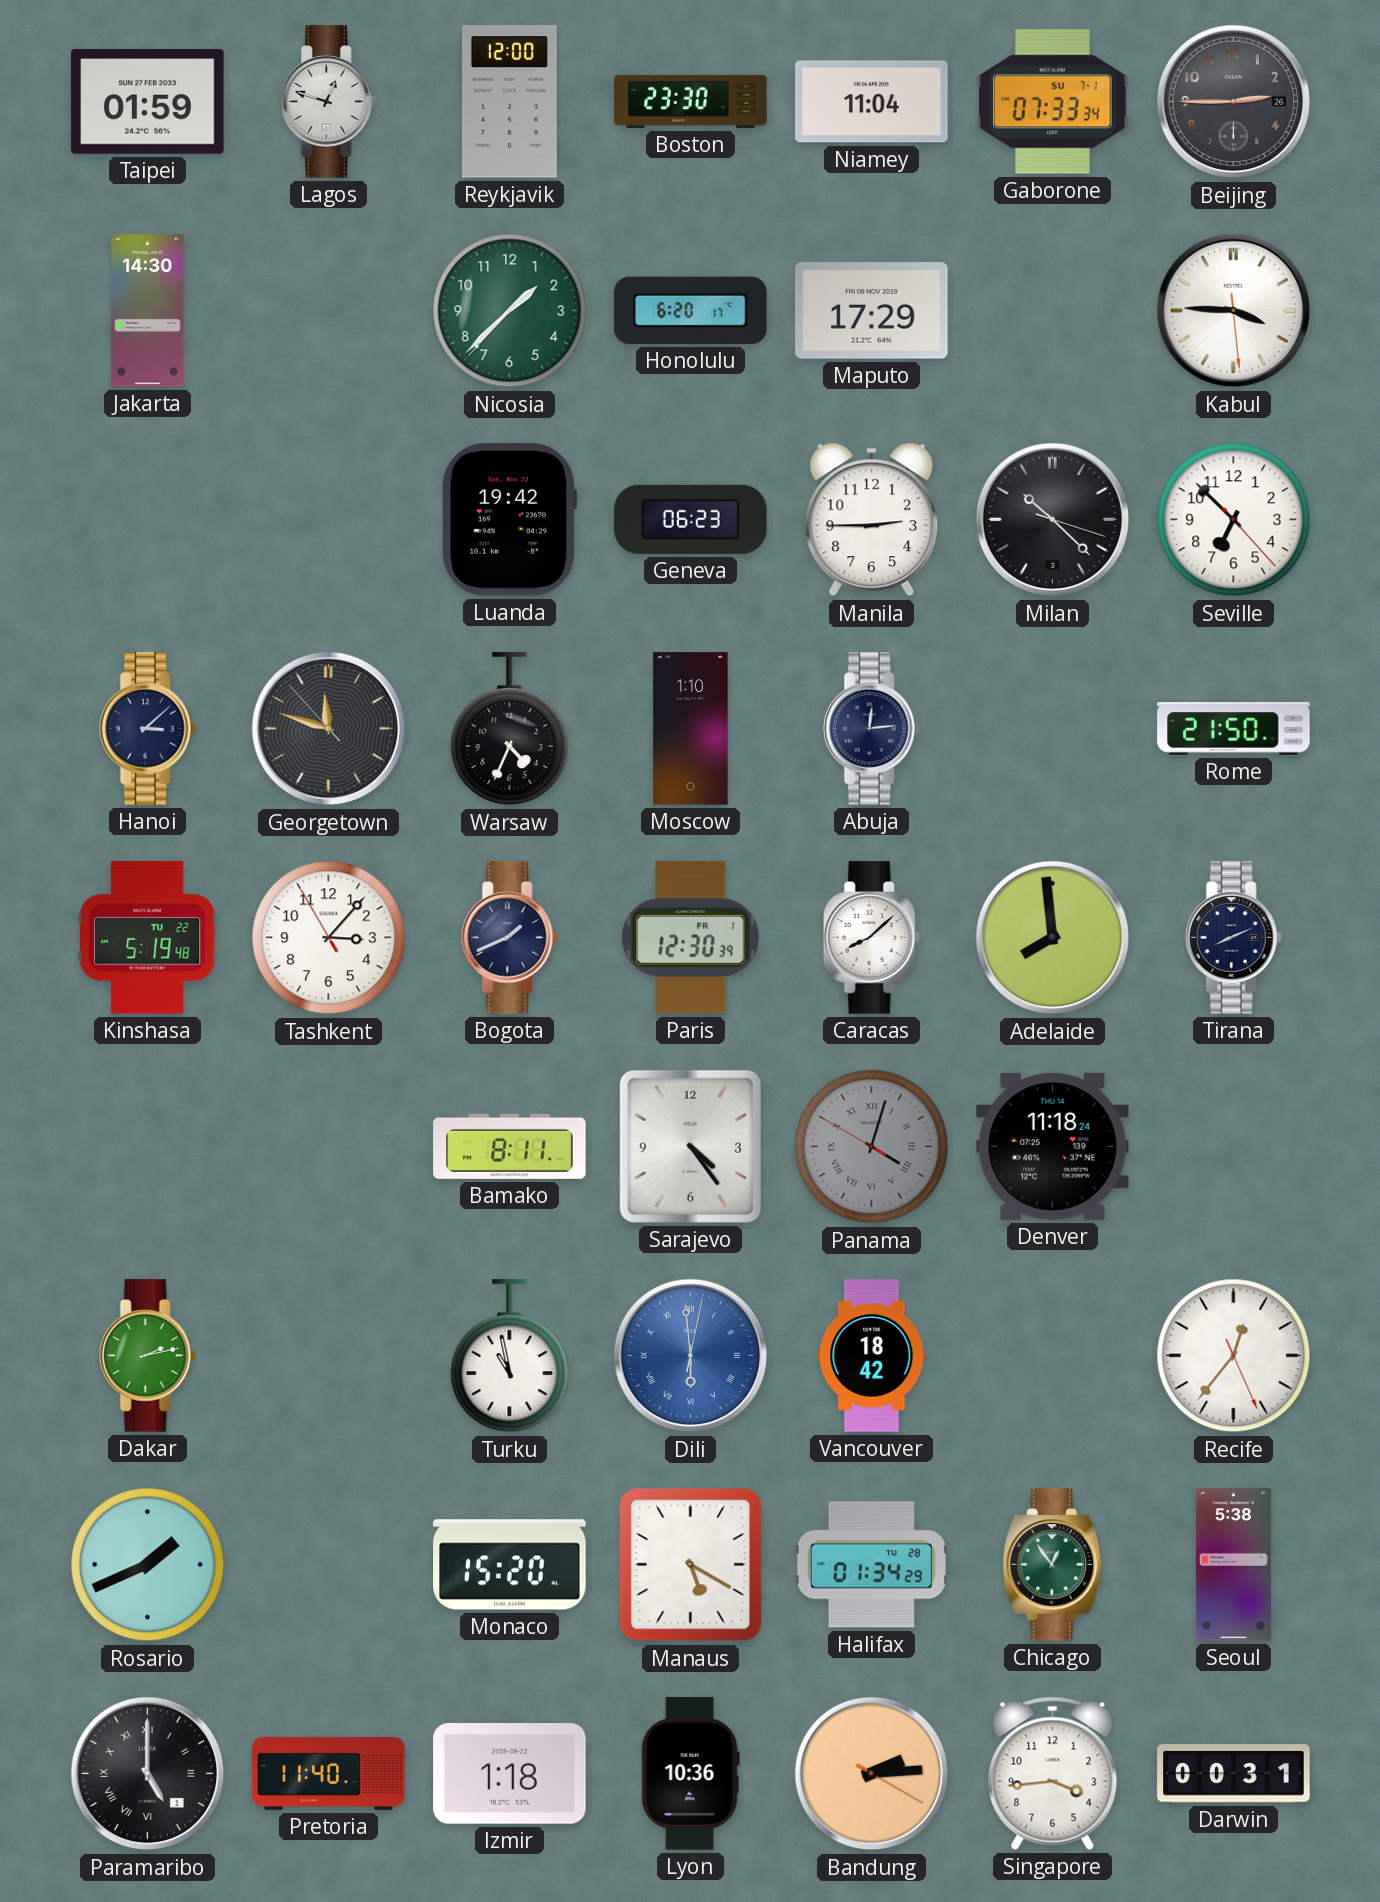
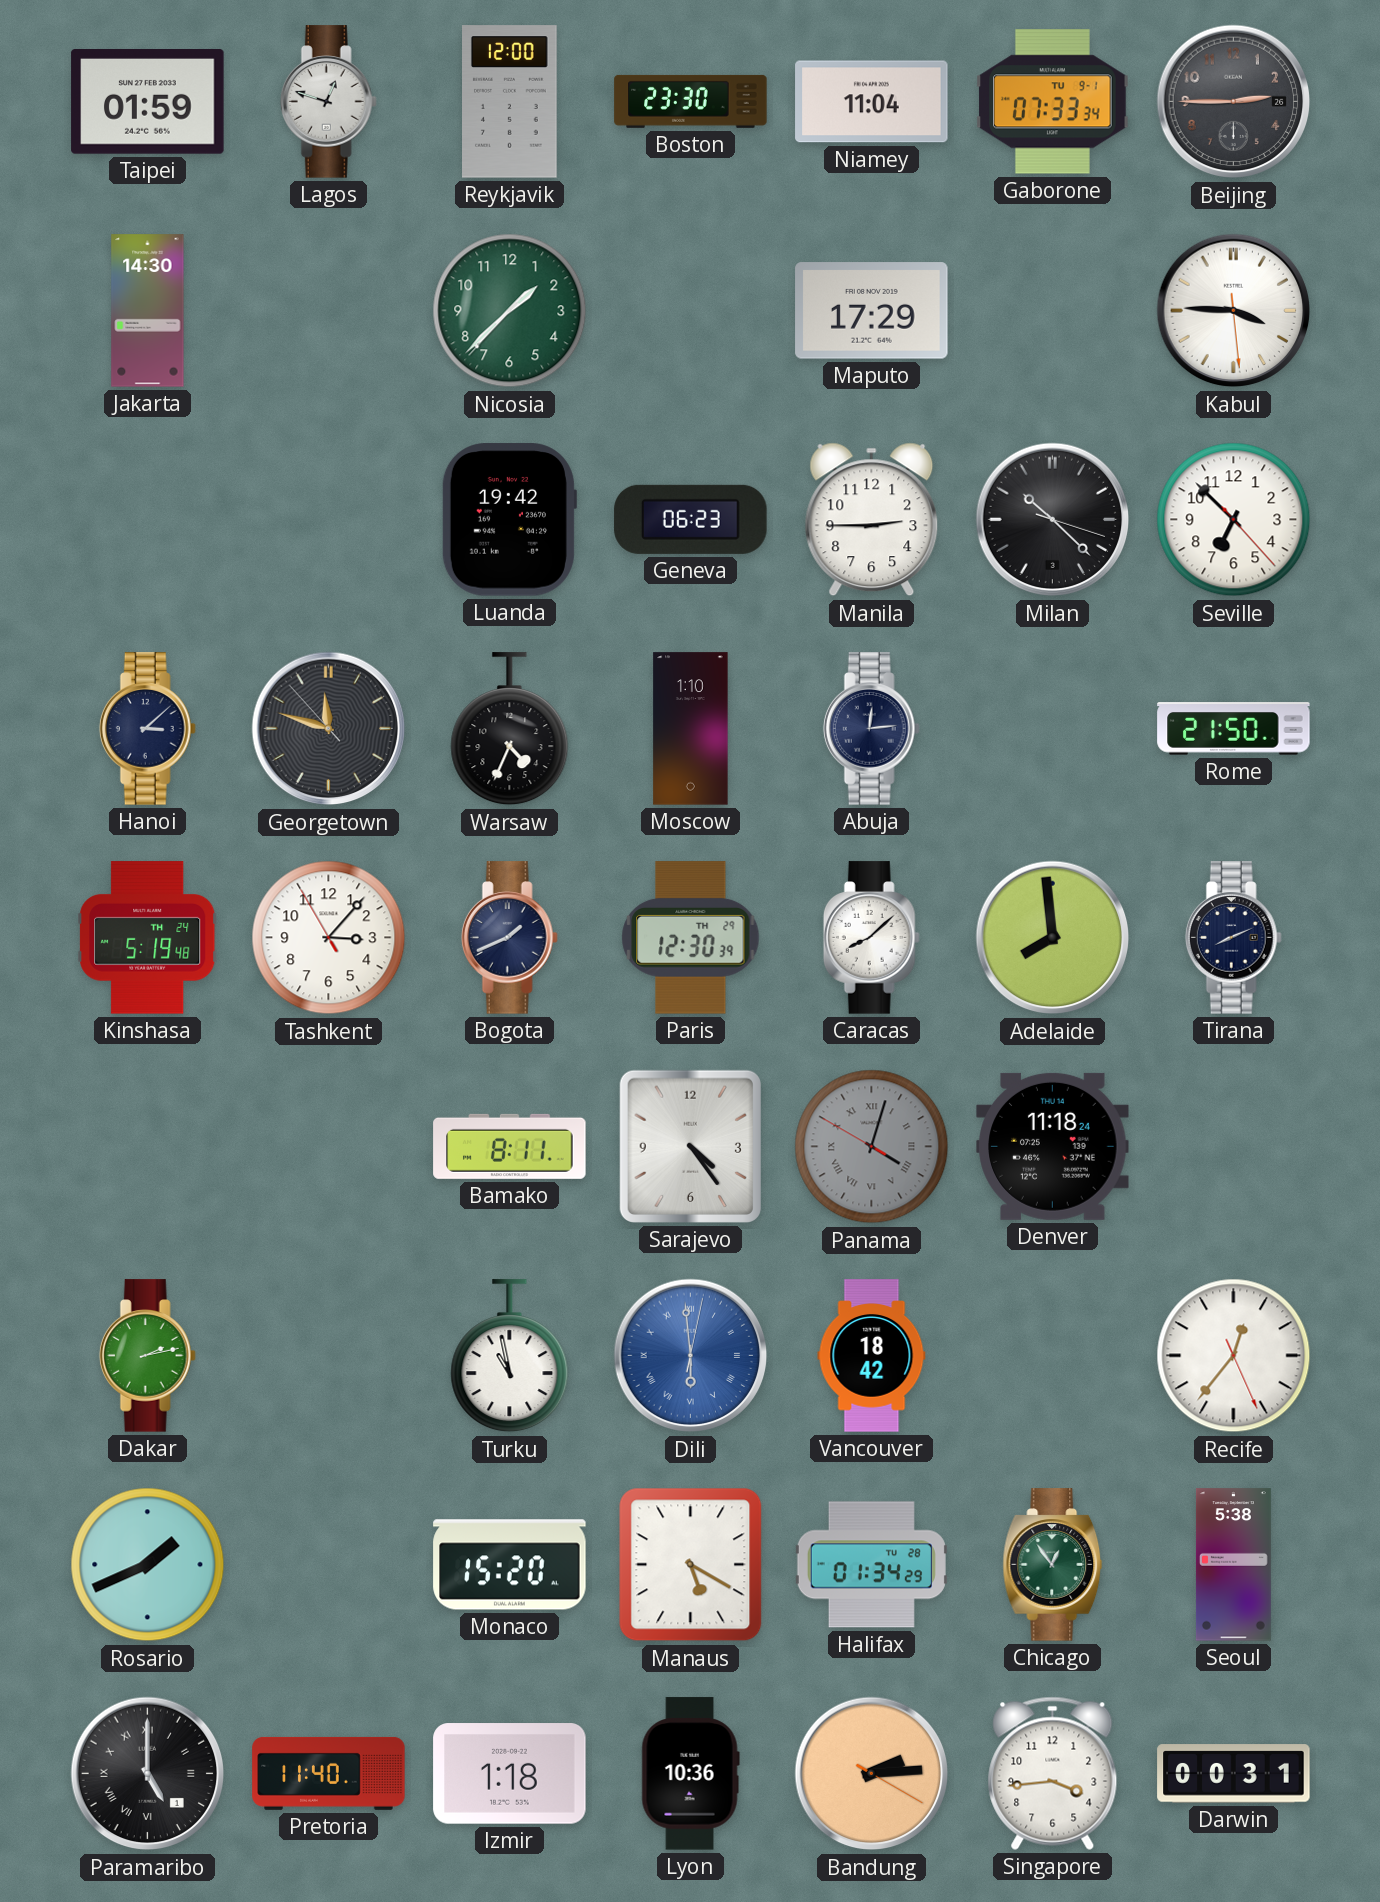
Gaborone date: SU 7-1 -> TU 9-1
Honolulu: 6:20 -> none
Kinshasa date: TU 22 -> TH 24
Paris date: FR 1 -> TH 29
